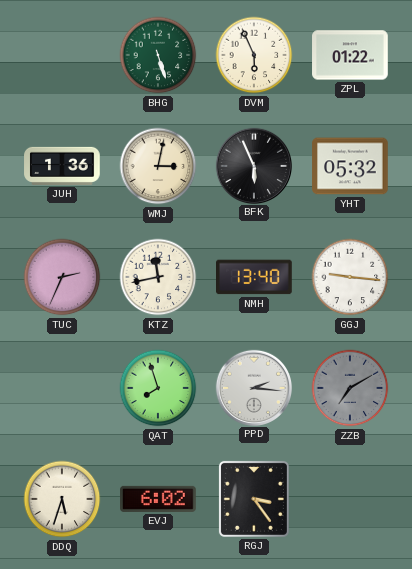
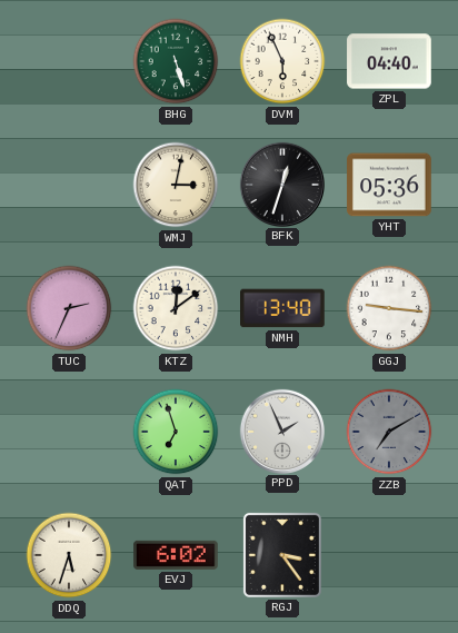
ZPL: 01:22 -> 04:40
JUH: 1:36 -> none
BFK: 5:56 -> 12:33
YHT: 05:32 -> 05:36
KTZ: 11:43 -> 12:09
QAT: 7:57 -> 6:57
PPD: 2:16 -> 1:56
